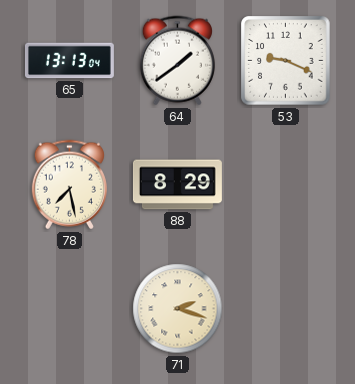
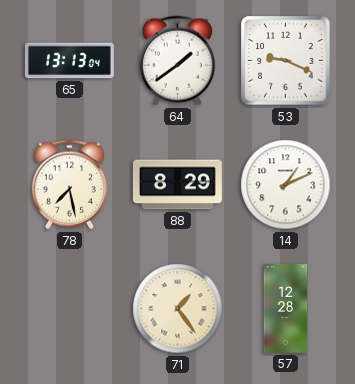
14: none -> 1:11
71: 2:18 -> 1:24
57: none -> 12:28
